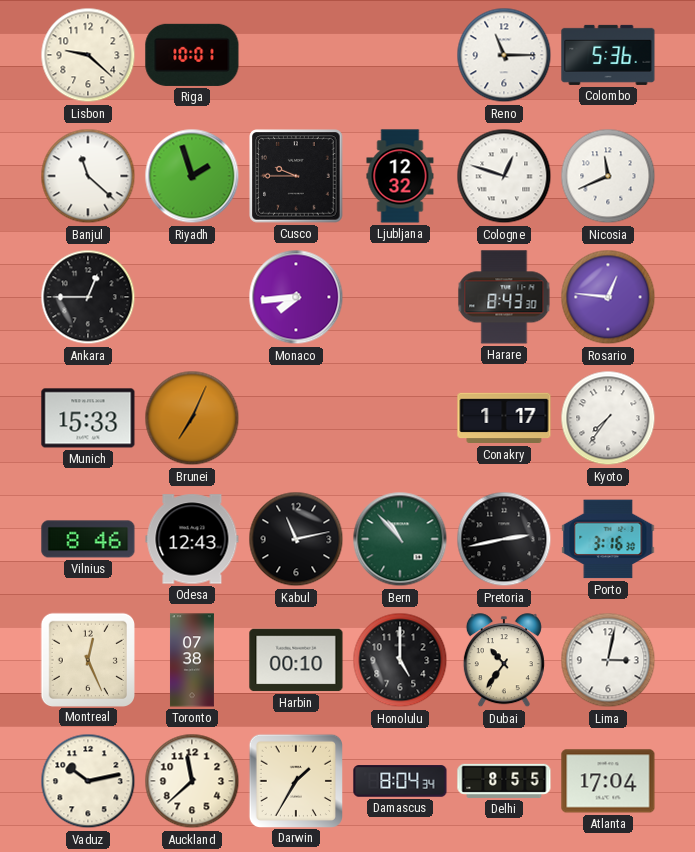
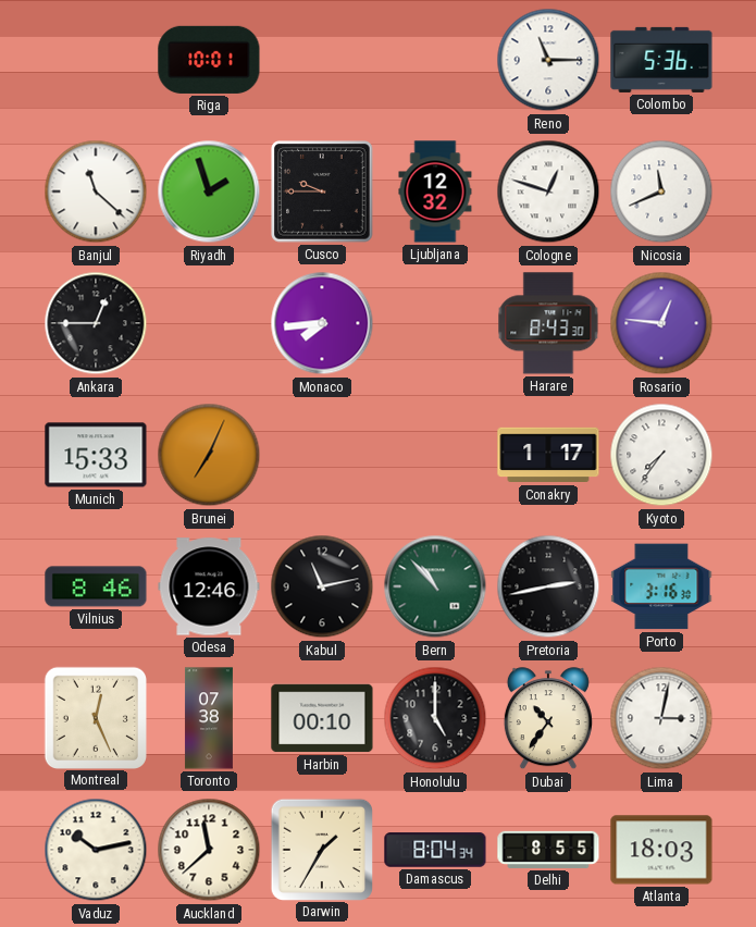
Lisbon: 9:22 -> none
Odesa: 12:43 -> 12:46
Atlanta: 17:04 -> 18:03
